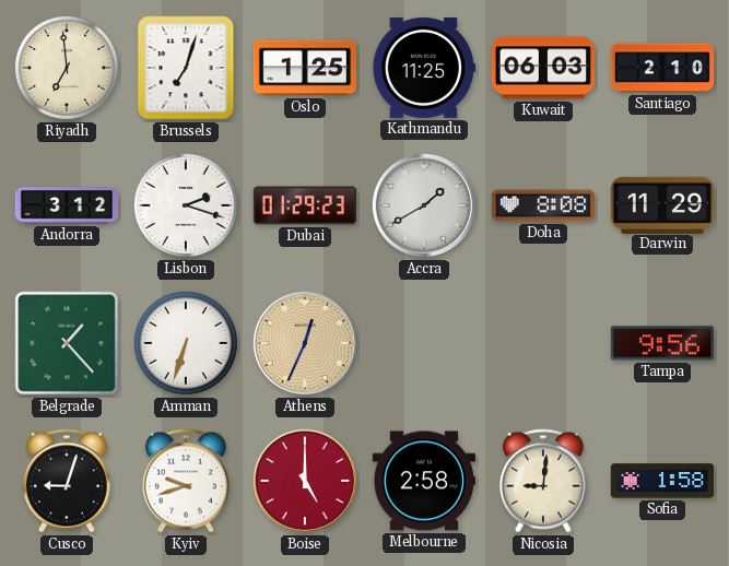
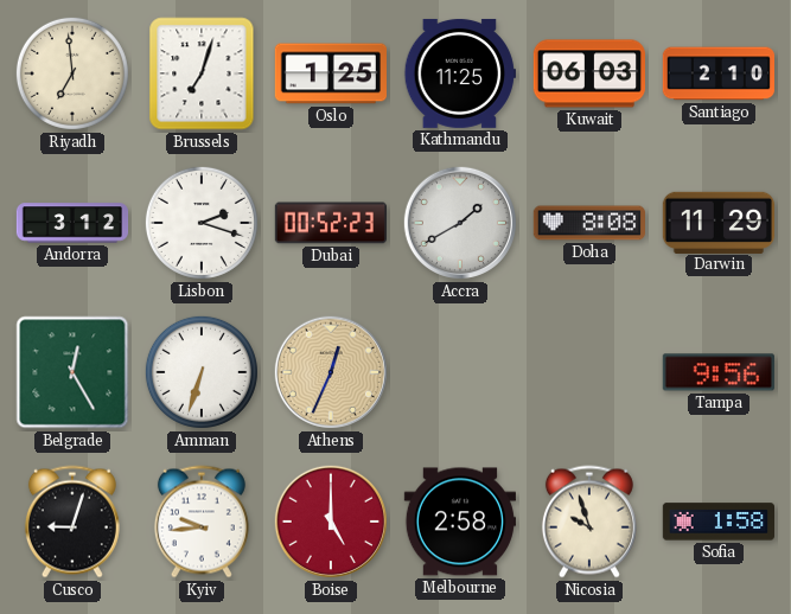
Dubai: 01:29 -> 00:52
Belgrade: 1:23 -> 12:25
Kyiv: 9:42 -> 9:44
Nicosia: 9:01 -> 9:57
